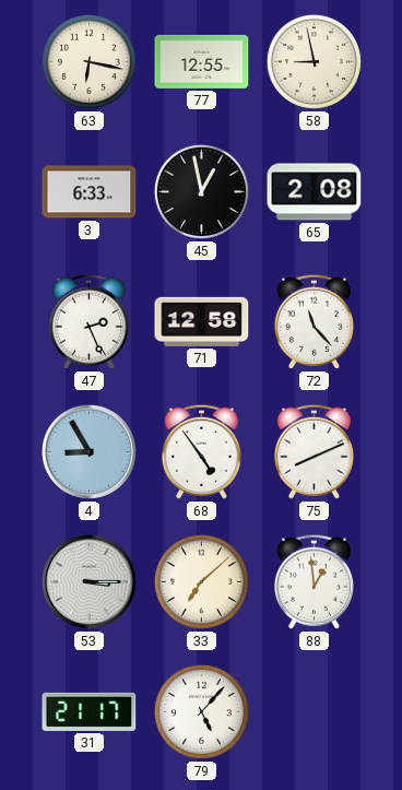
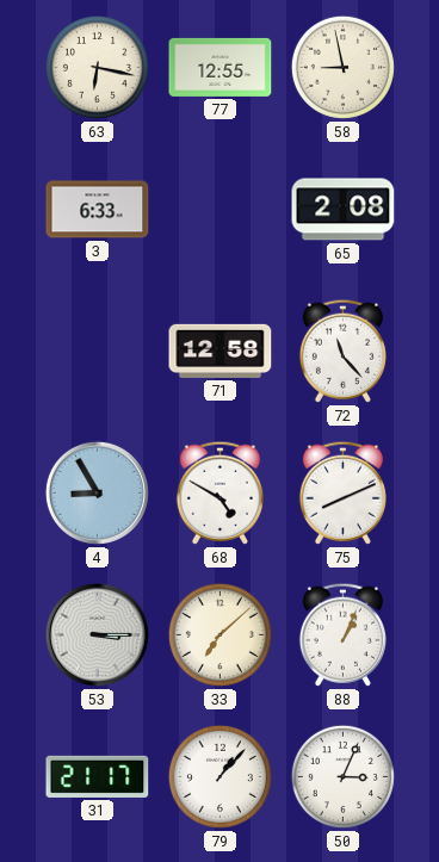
45: 12:58 -> none
47: 2:26 -> none
68: 4:54 -> 4:50
88: 12:59 -> 1:04
79: 5:07 -> 1:07
50: none -> 3:04
